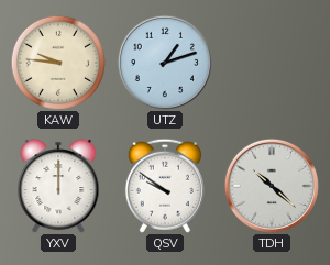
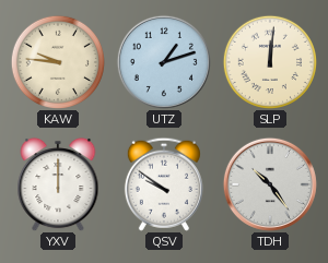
SLP: none -> 12:01
TDH: 10:22 -> 10:24
